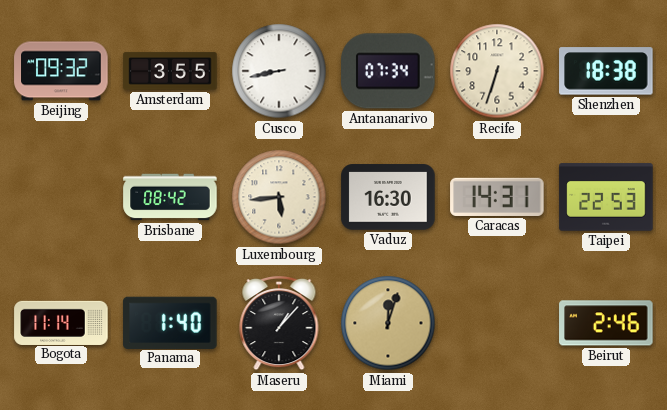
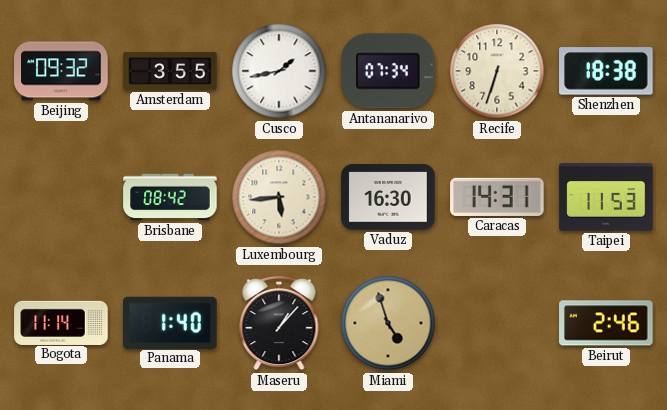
Cusco: 8:43 -> 1:43
Taipei: 22:53 -> 11:53
Miami: 12:03 -> 4:57
